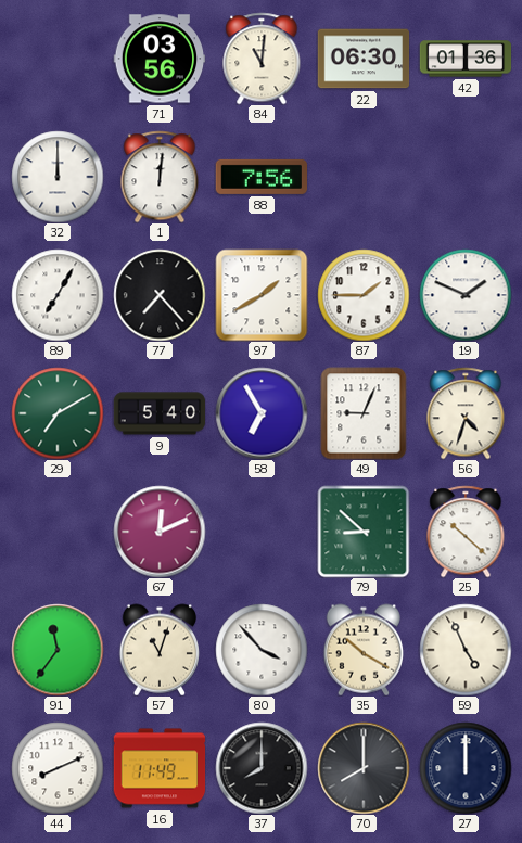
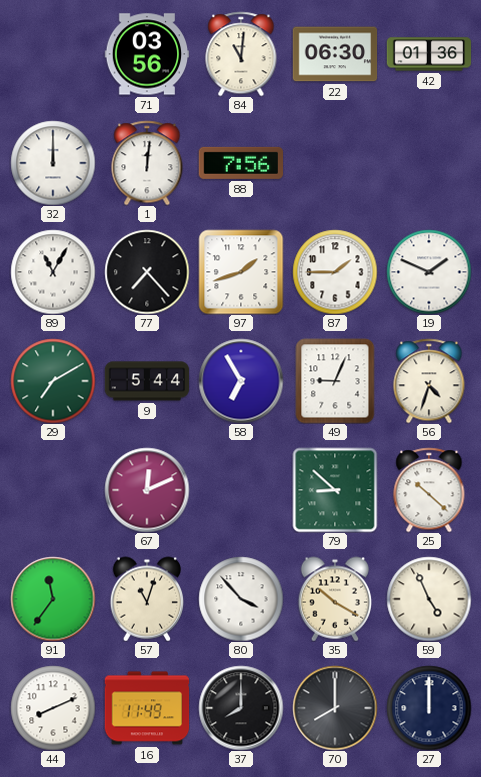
89: 7:05 -> 11:05
97: 1:40 -> 1:42
9: 5:40 -> 5:44
